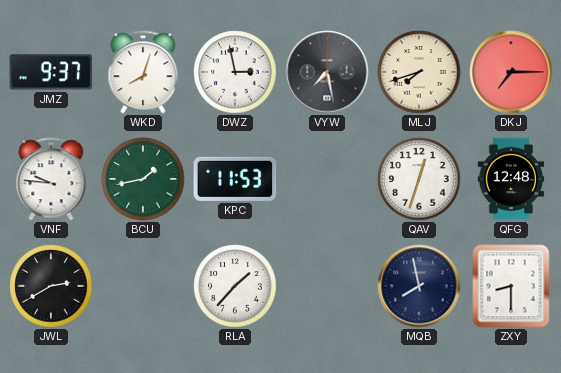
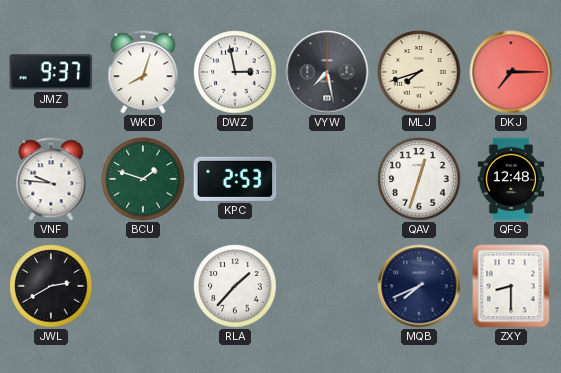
BCU: 1:43 -> 1:48
KPC: 11:53 -> 2:53
MQB: 7:58 -> 7:41
